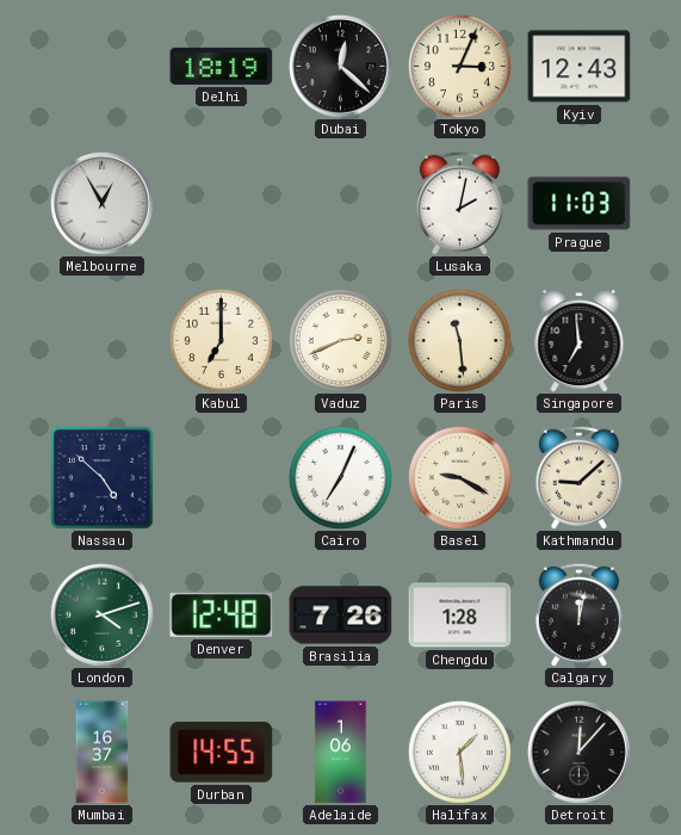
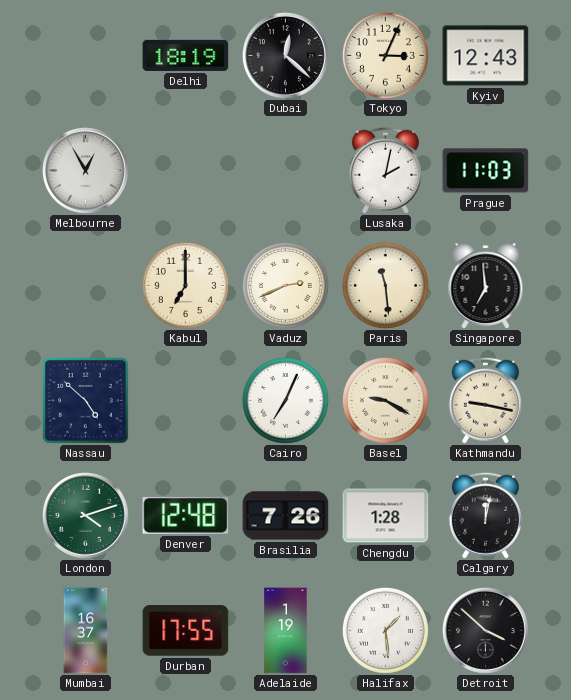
Kathmandu: 9:08 -> 9:17
Durban: 14:55 -> 17:55
Adelaide: 1:06 -> 1:19
Detroit: 12:07 -> 3:52
